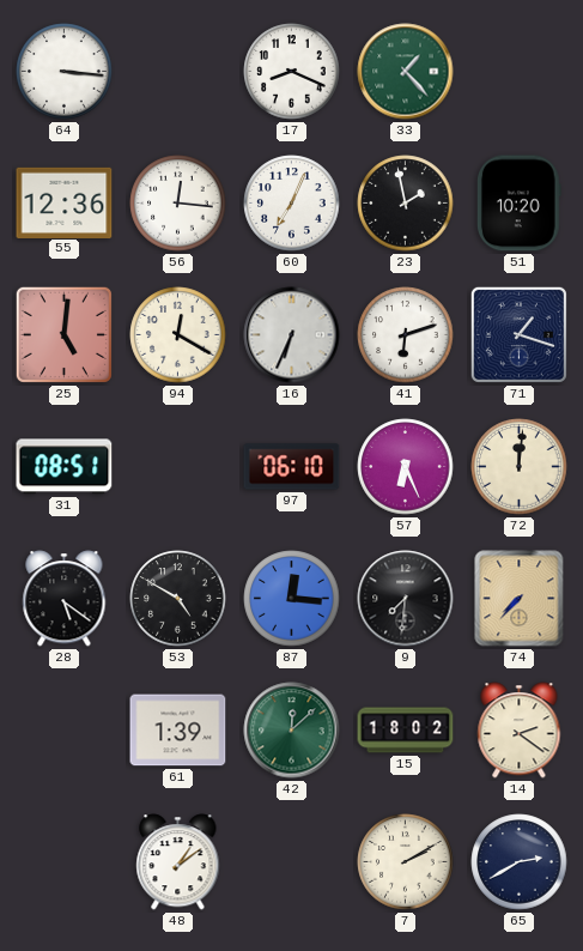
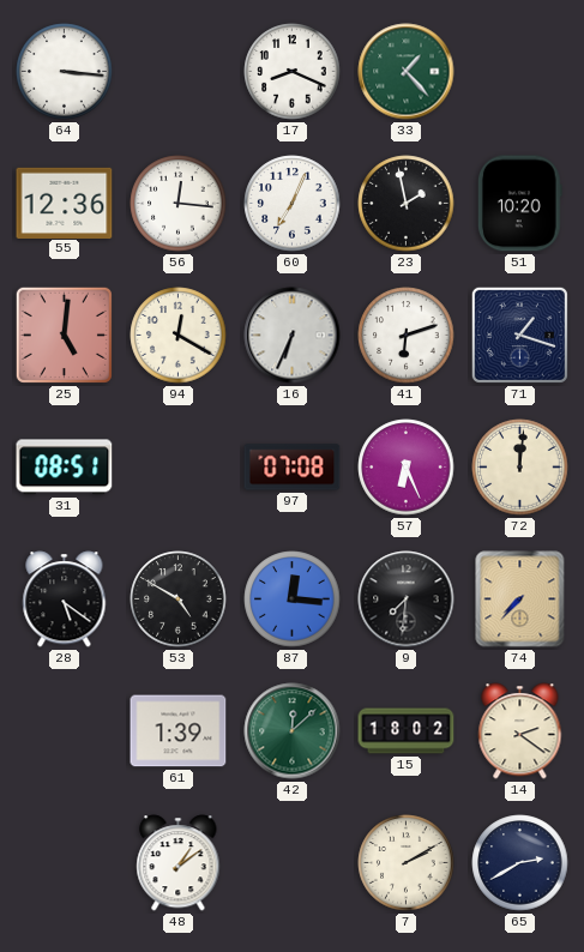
97: 06:10 -> 07:08
